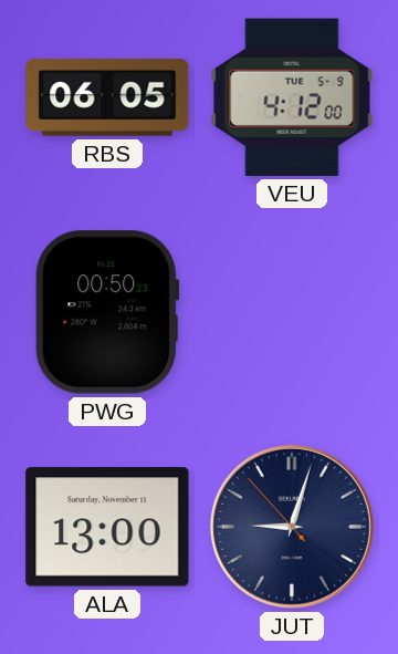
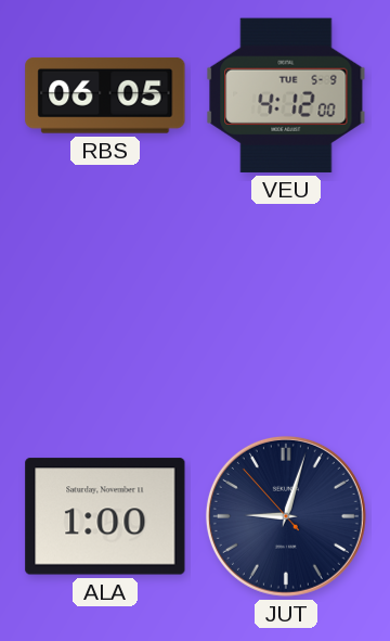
PWG: 00:50 -> none
ALA: 13:00 -> 1:00
